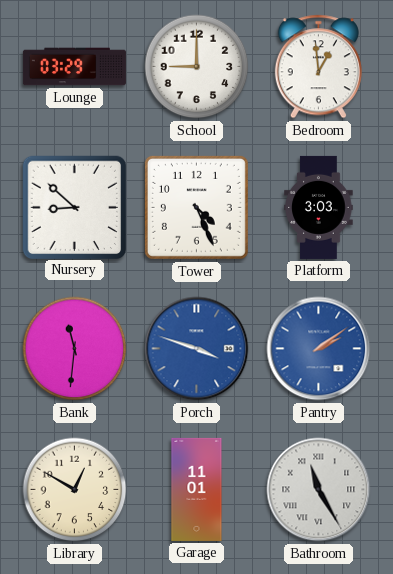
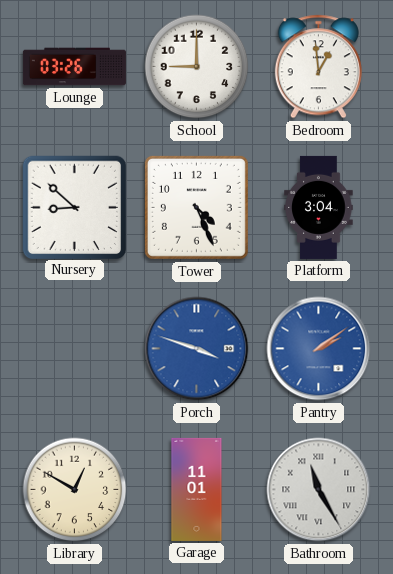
Lounge: 03:29 -> 03:26
Platform: 3:03 -> 3:04
Bank: 11:31 -> none
